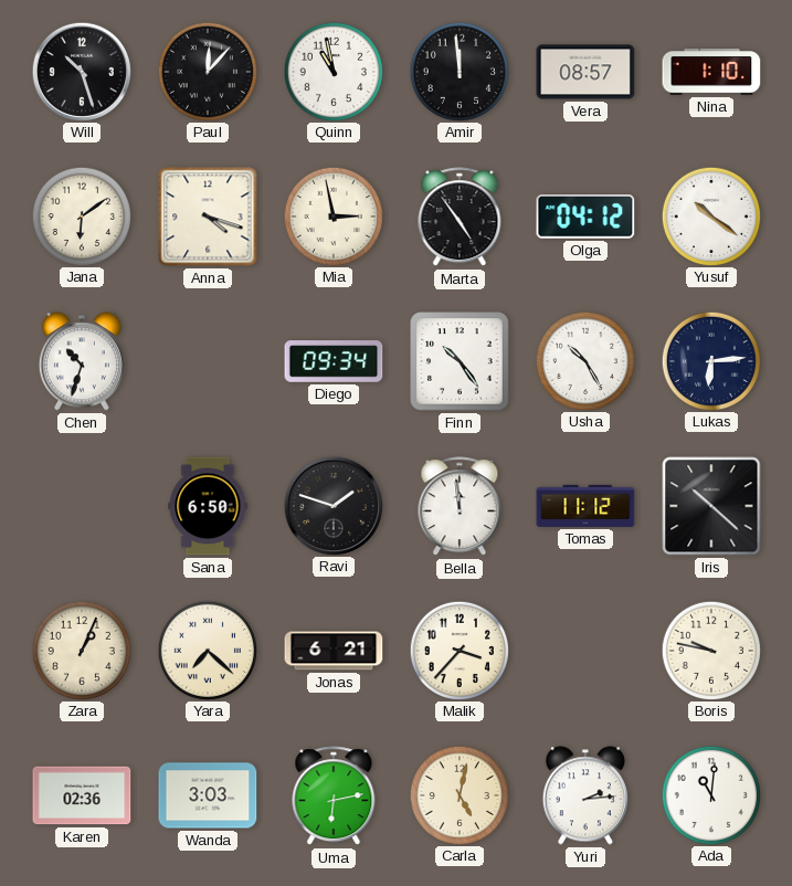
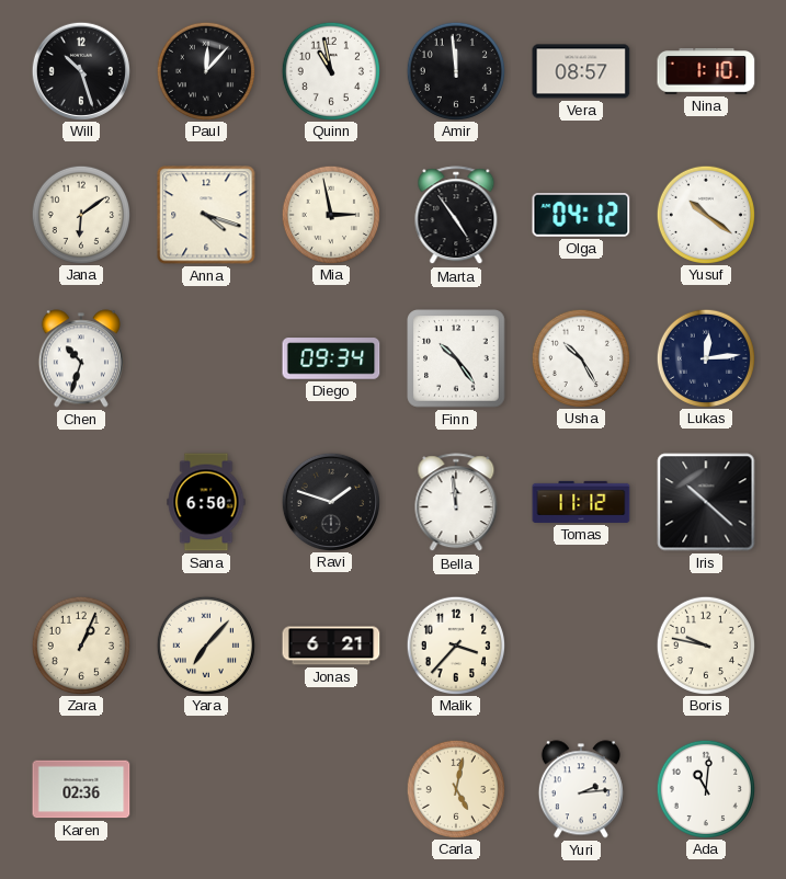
Lukas: 6:14 -> 12:14
Yara: 7:22 -> 7:07
Wanda: 3:03 -> none
Uma: 6:13 -> none
